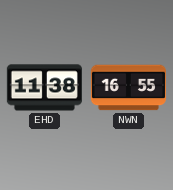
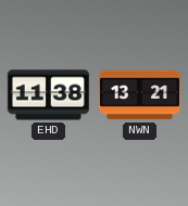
NWN: 16:55 -> 13:21
